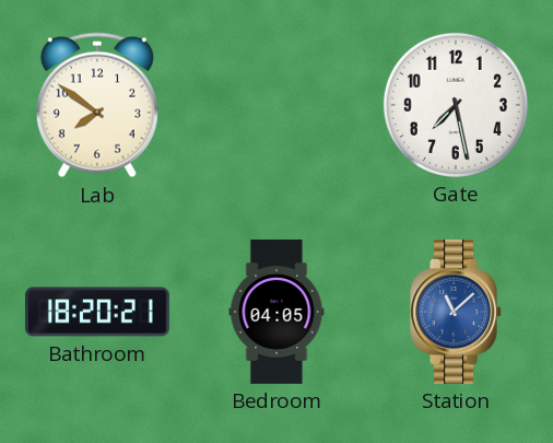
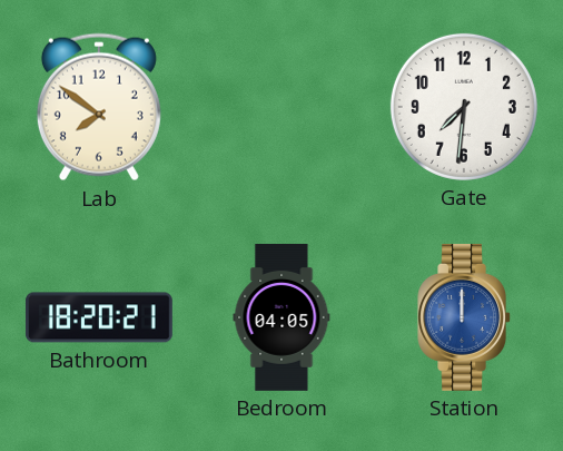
Gate: 7:28 -> 7:31
Station: 11:08 -> 12:00
